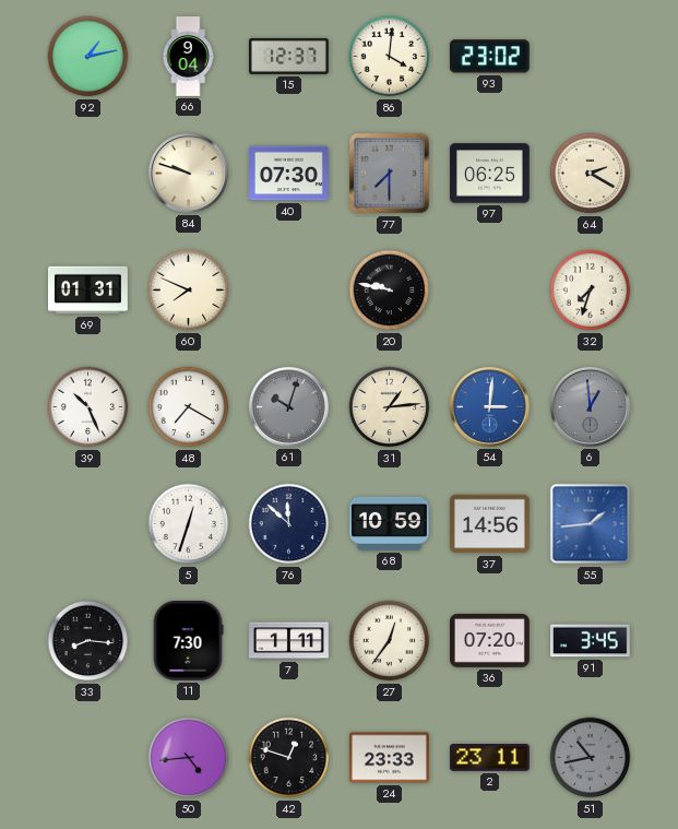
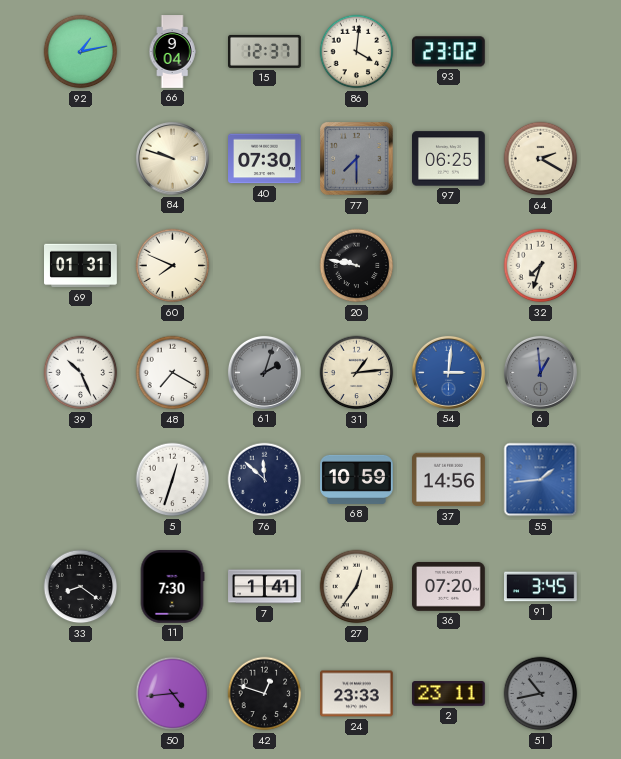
61: 10:03 -> 2:03
33: 8:16 -> 8:21
7: 1:11 -> 1:41
